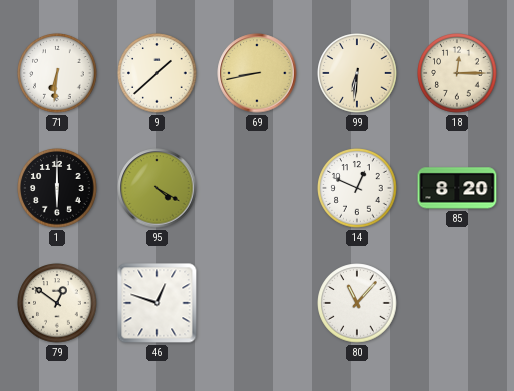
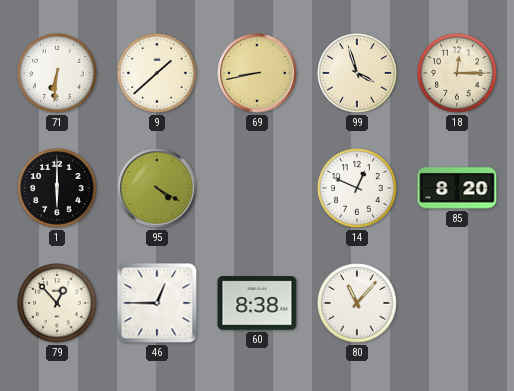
99: 6:31 -> 3:57
79: 12:51 -> 12:53
46: 12:48 -> 12:45
60: none -> 8:38
